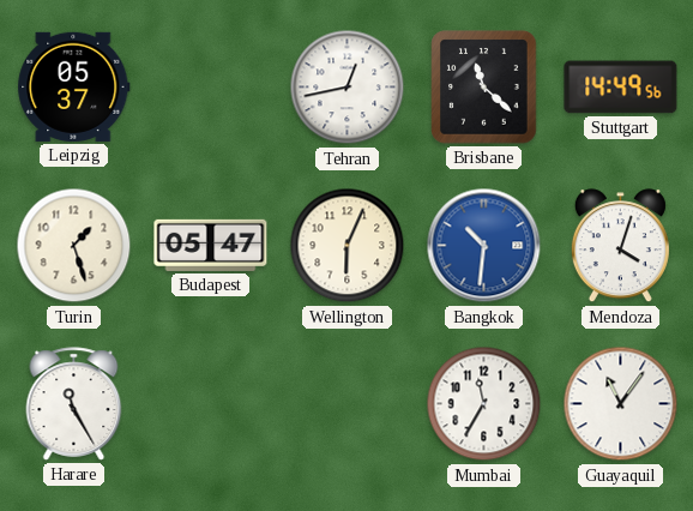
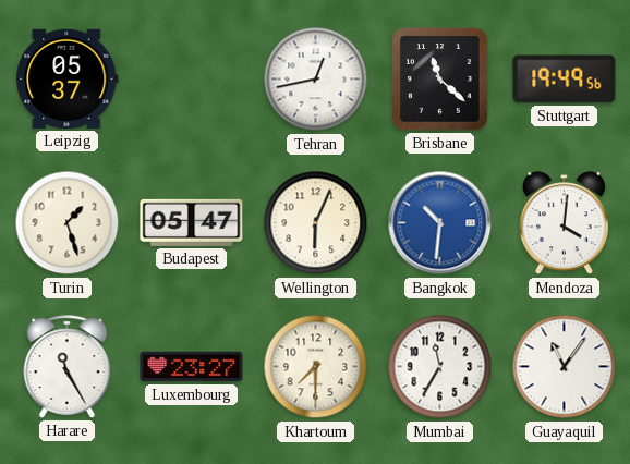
Stuttgart: 14:49 -> 19:49
Mendoza: 4:03 -> 4:01
Luxembourg: none -> 23:27
Khartoum: none -> 7:30
